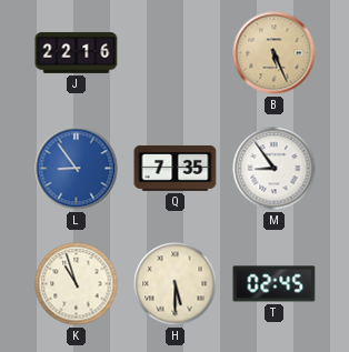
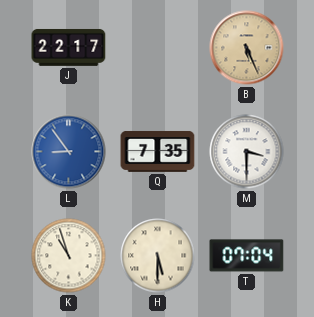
J: 22:16 -> 22:17
M: 8:54 -> 3:30
T: 02:45 -> 07:04
